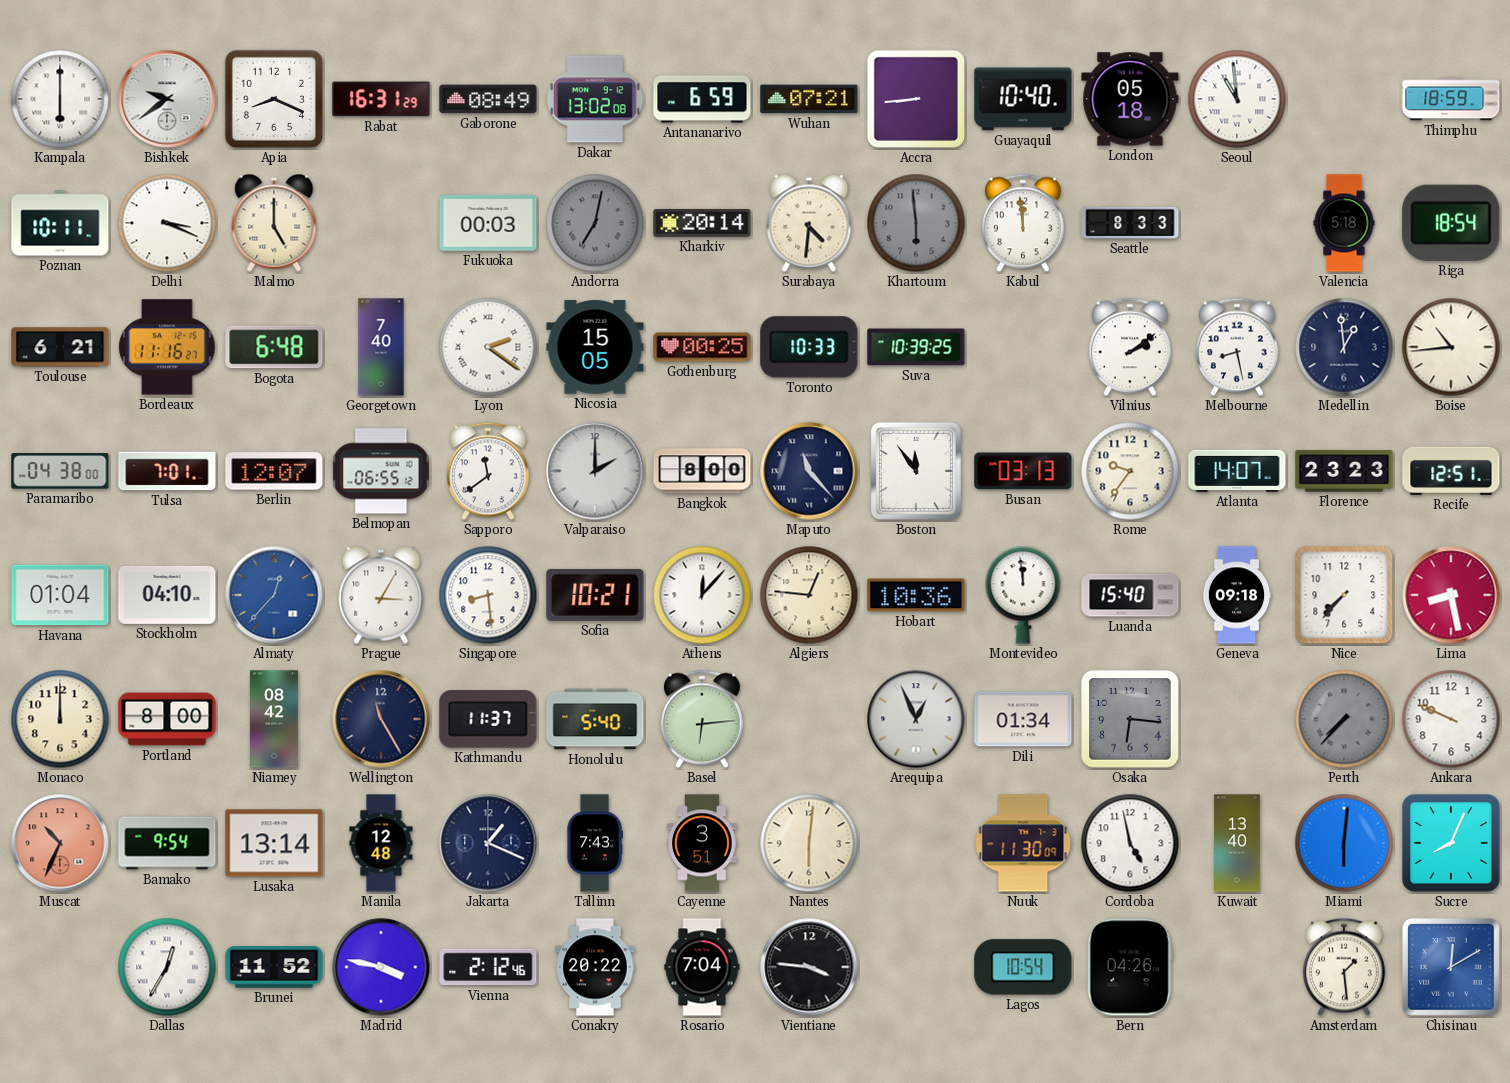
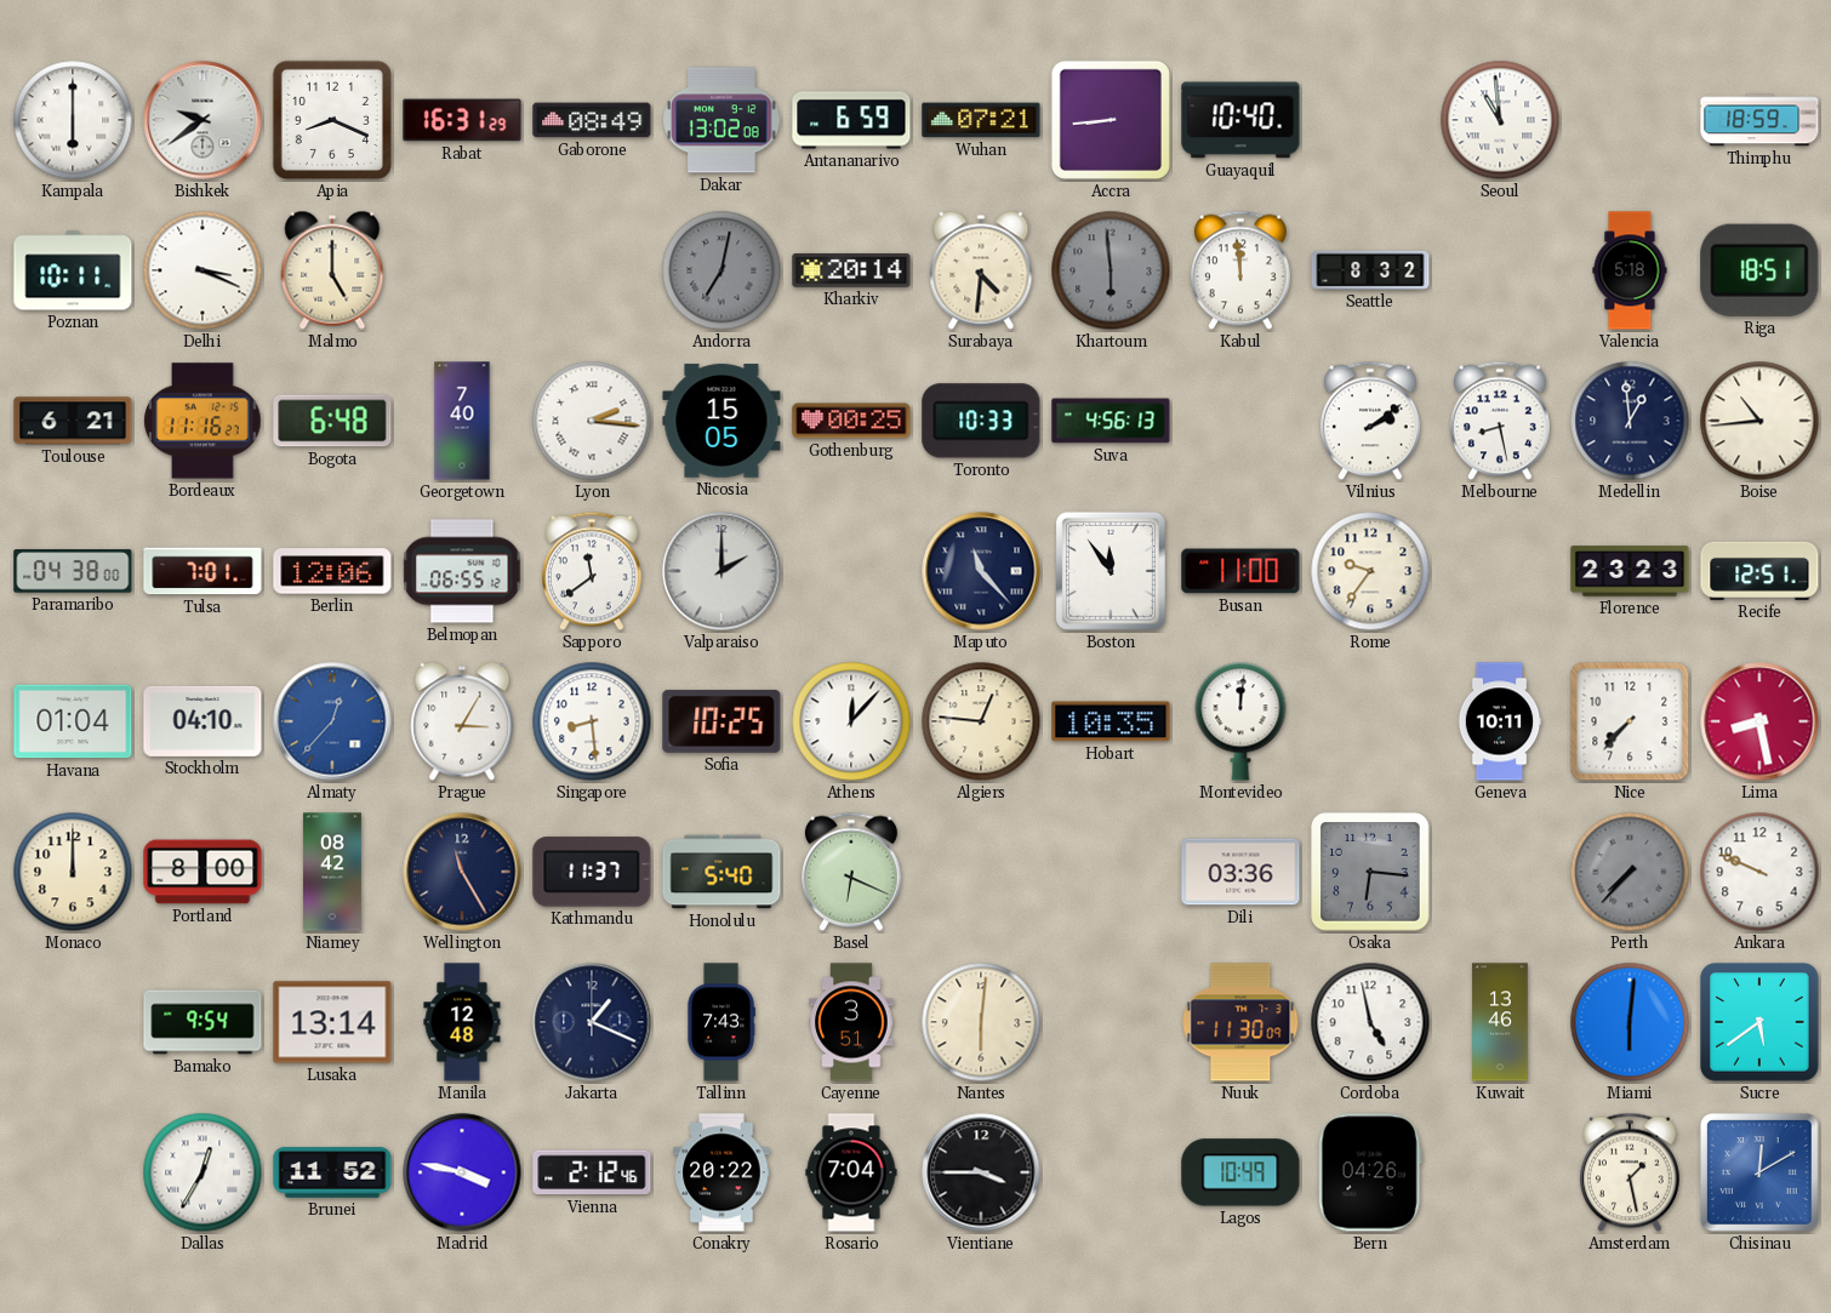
London: 05:18 -> none
Fukuoka: 00:03 -> none
Seattle: 8:33 -> 8:32
Riga: 18:54 -> 18:51
Lyon: 2:21 -> 2:16
Suva: 10:39 -> 4:56
Berlin: 12:07 -> 12:06
Bangkok: 8:00 -> none
Busan: 03:13 -> 11:00
Atlanta: 14:07 -> none
Sofia: 10:21 -> 10:25
Hobart: 10:36 -> 10:35
Montevideo: 11:59 -> 12:01
Luanda: 15:40 -> none
Geneva: 09:18 -> 10:11
Basel: 6:14 -> 6:19
Arequipa: 12:56 -> none
Dili: 01:34 -> 03:36
Muscat: 10:34 -> none
Kuwait: 13:40 -> 13:46
Sucre: 8:04 -> 5:39
Vientiane: 3:46 -> 3:45
Lagos: 10:54 -> 10:49
Amsterdam: 1:29 -> 1:28
